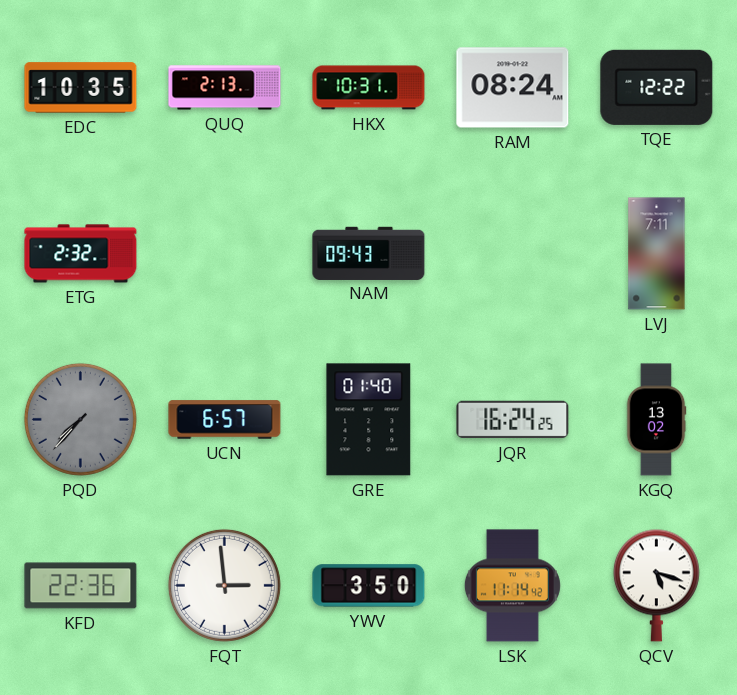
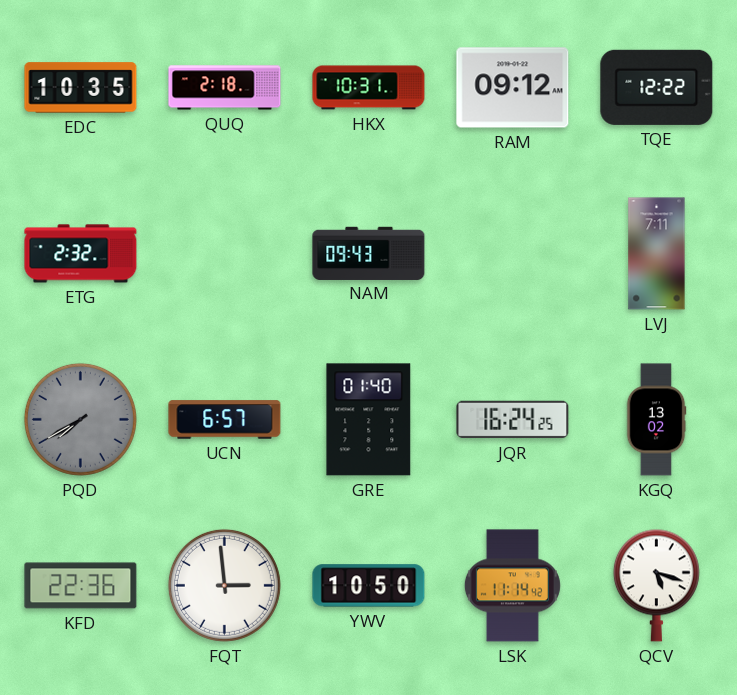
QUQ: 2:13 -> 2:18
RAM: 08:24 -> 09:12
PQD: 7:37 -> 7:40
YWV: 3:50 -> 10:50
